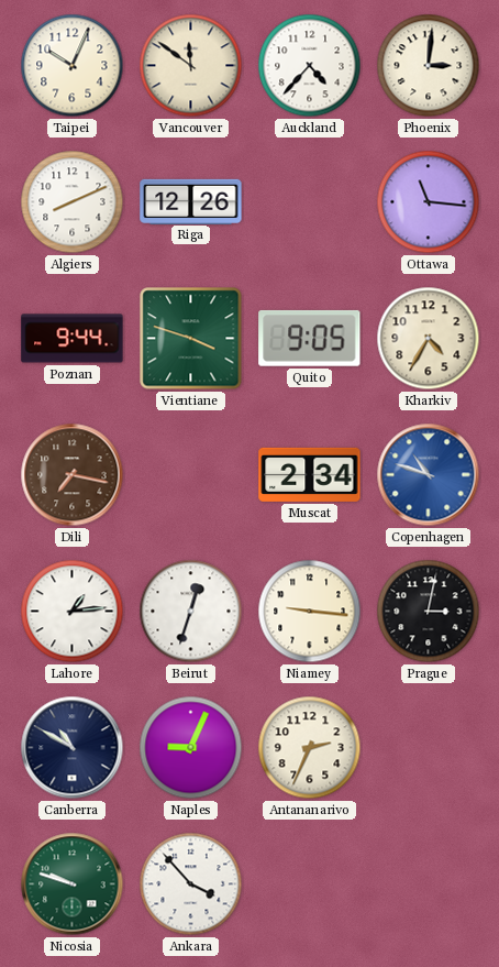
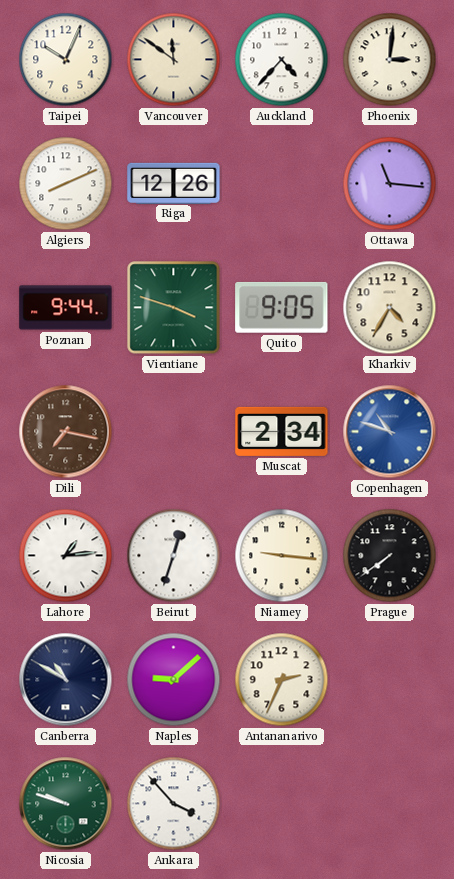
Prague: 3:02 -> 7:39
Naples: 9:04 -> 9:08
